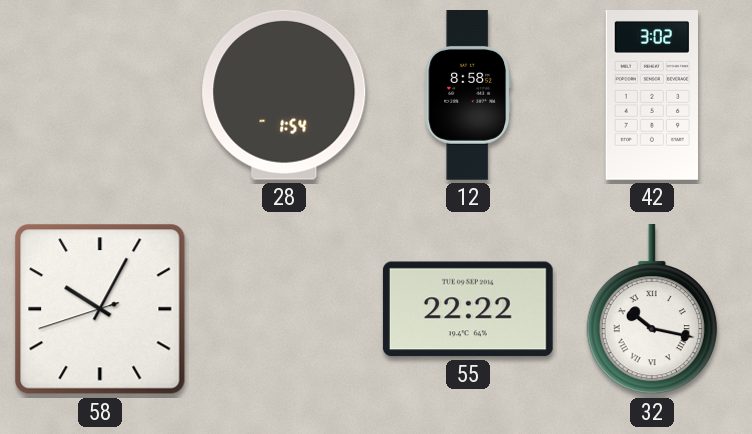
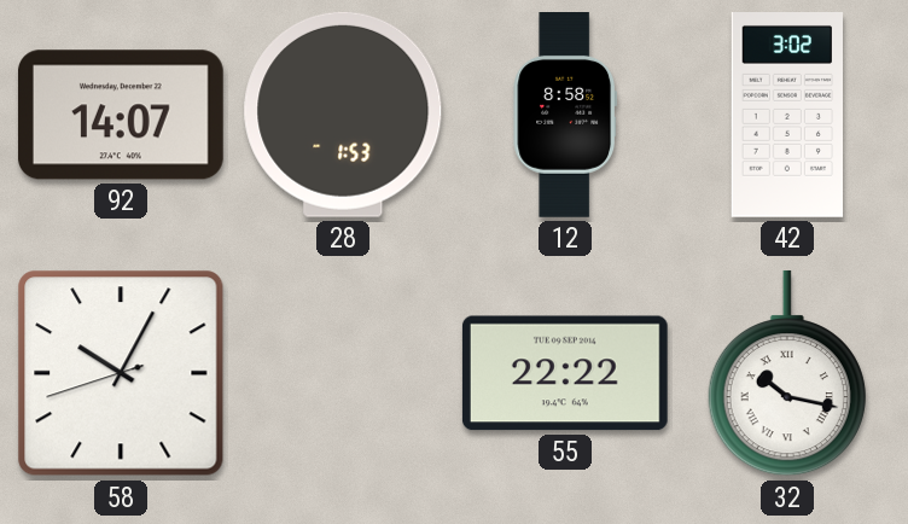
92: none -> 14:07
28: 1:54 -> 1:53
